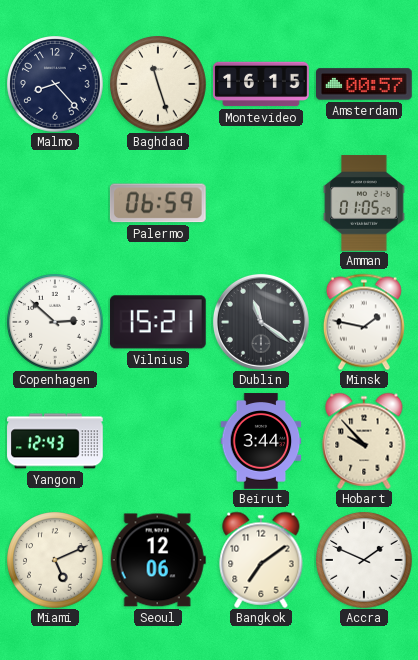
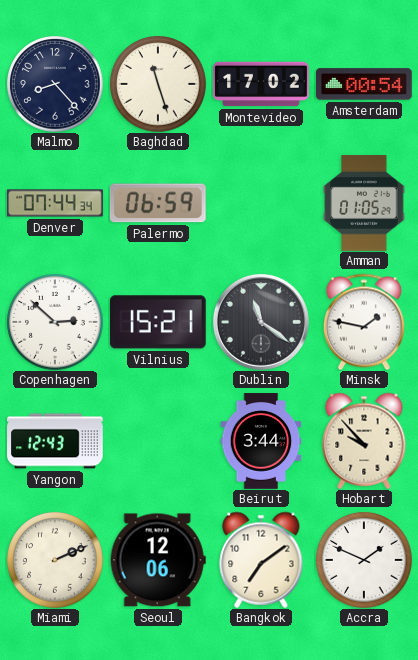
Montevideo: 16:15 -> 17:02
Amsterdam: 00:57 -> 00:54
Denver: none -> 07:44
Miami: 5:11 -> 2:11
